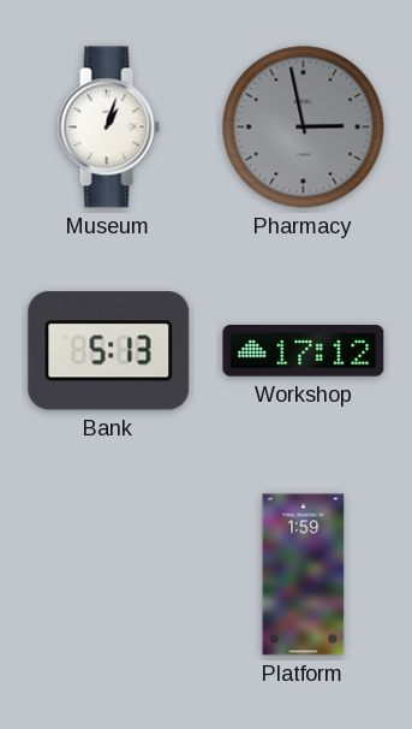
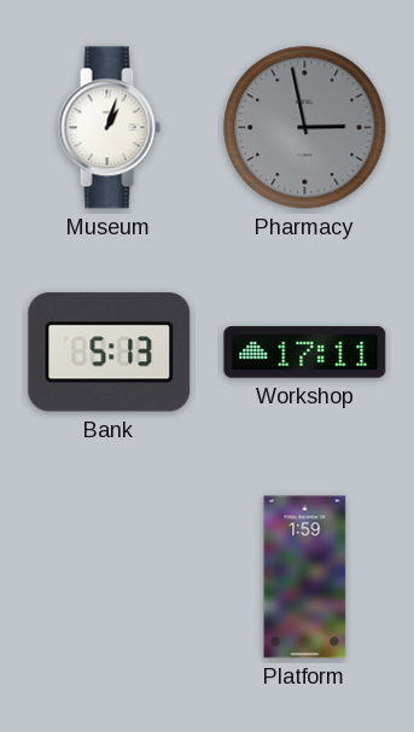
Workshop: 17:12 -> 17:11
